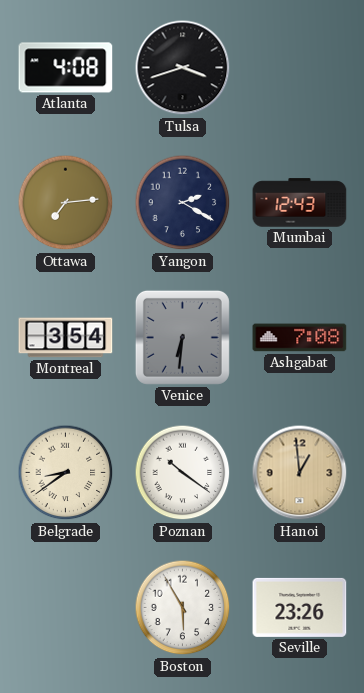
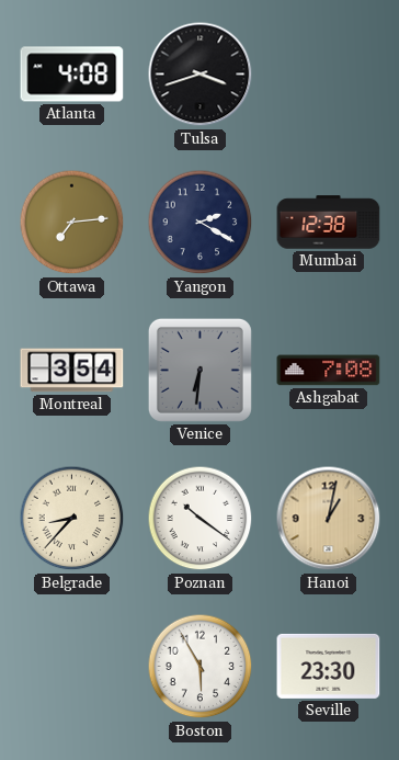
Mumbai: 12:43 -> 12:38
Belgrade: 8:39 -> 8:37
Hanoi: 12:59 -> 1:02
Seville: 23:26 -> 23:30
